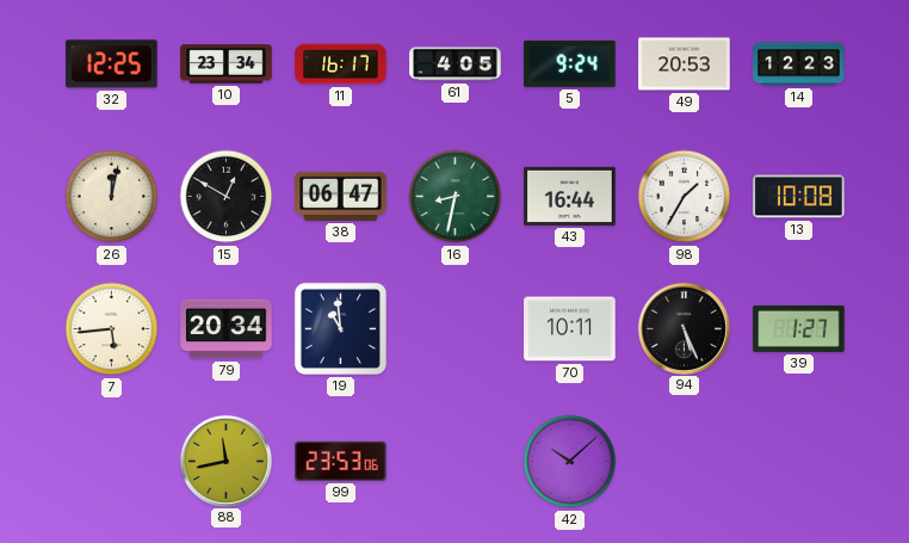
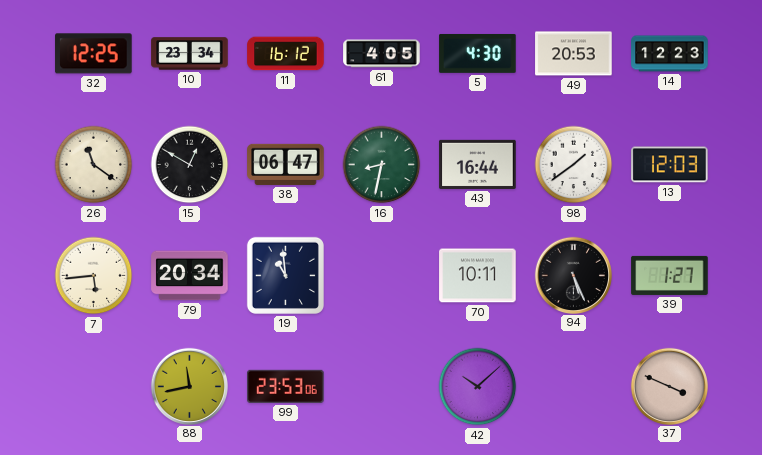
11: 16:17 -> 16:12
5: 9:24 -> 4:30
26: 12:02 -> 11:21
98: 1:35 -> 1:39
13: 10:08 -> 12:03
37: none -> 3:49
